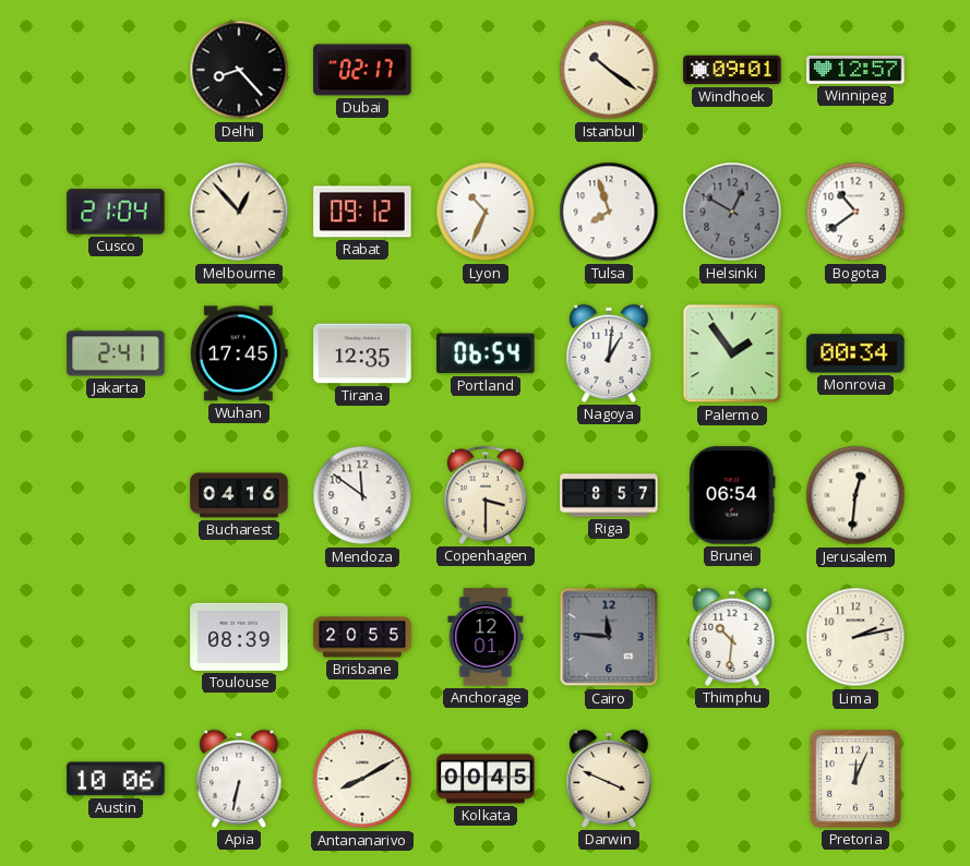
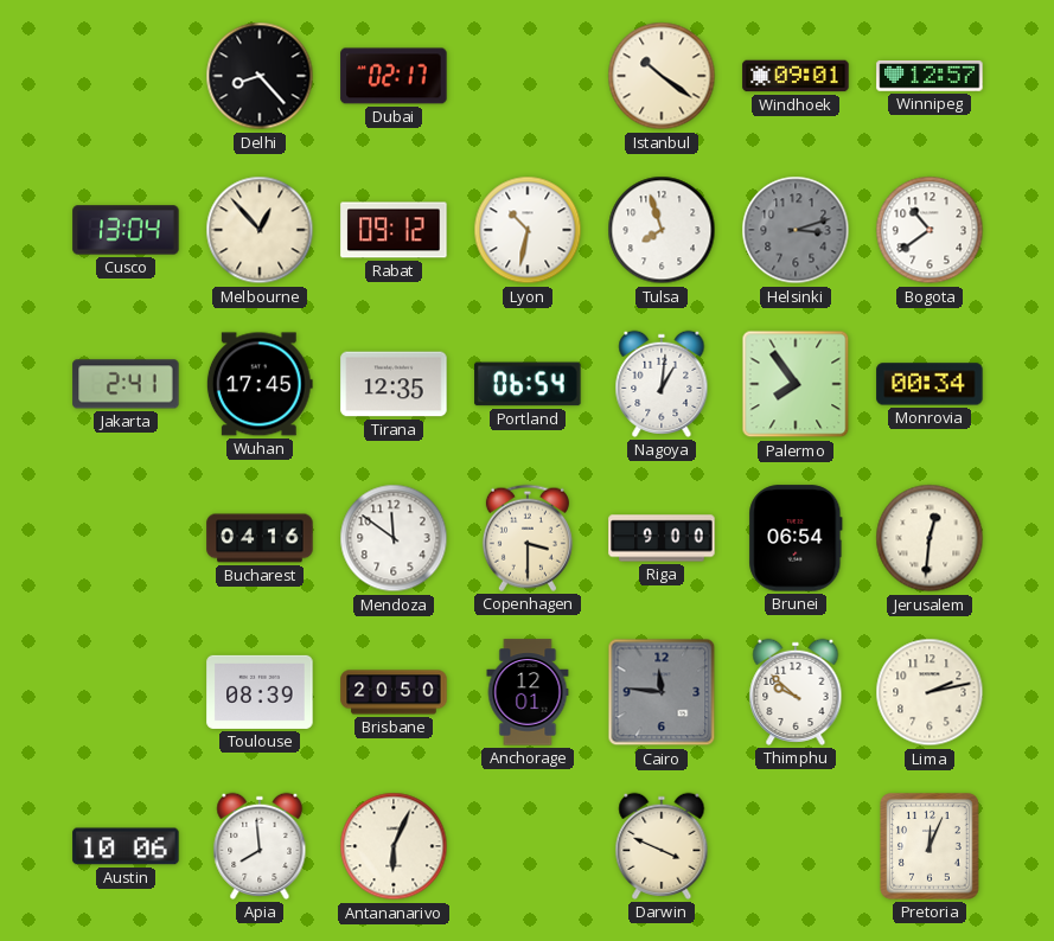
Cusco: 21:04 -> 13:04
Lyon: 10:34 -> 10:32
Helsinki: 12:50 -> 3:12
Palermo: 1:54 -> 7:54
Riga: 8:57 -> 9:00
Brisbane: 20:55 -> 20:50
Thimphu: 10:31 -> 9:52
Apia: 6:32 -> 7:59
Antananarivo: 8:10 -> 6:04
Kolkata: 00:45 -> none
